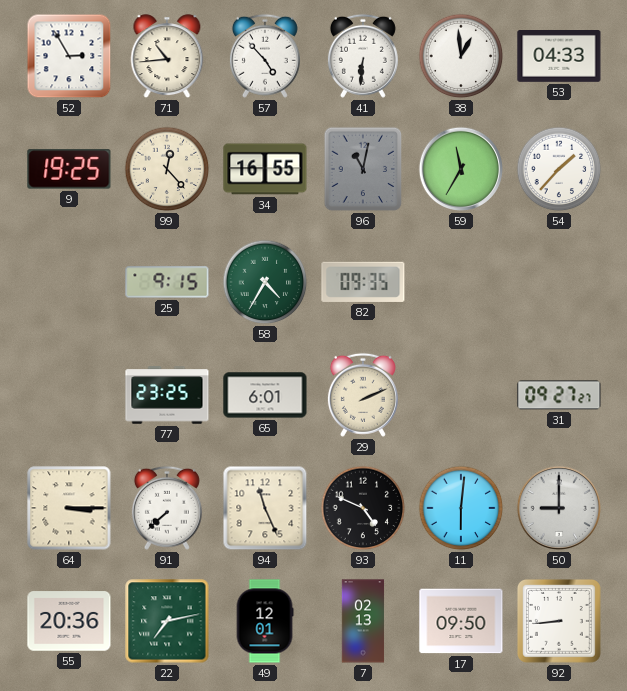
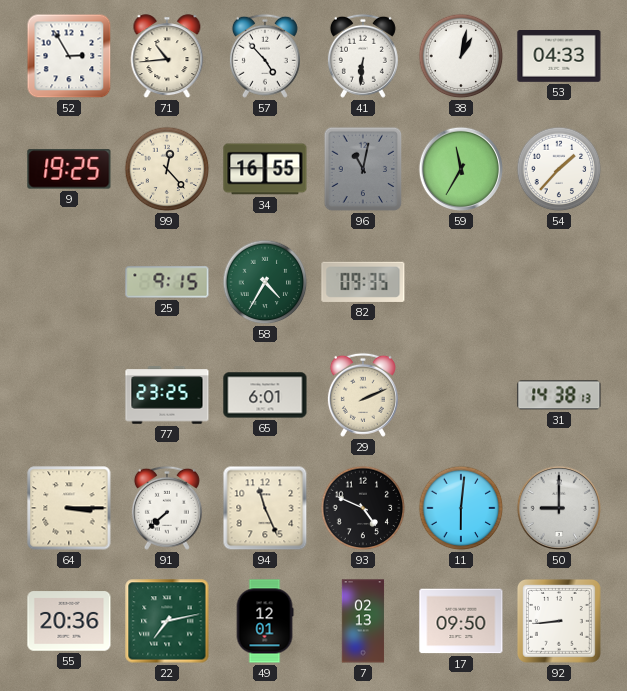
38: 12:59 -> 1:02
31: 09:27 -> 14:38
